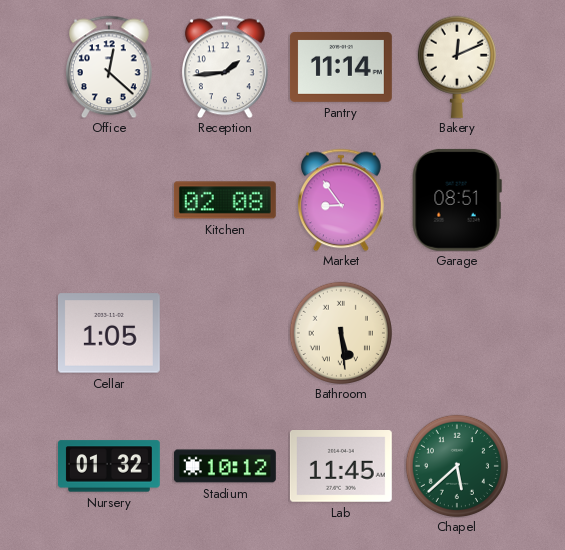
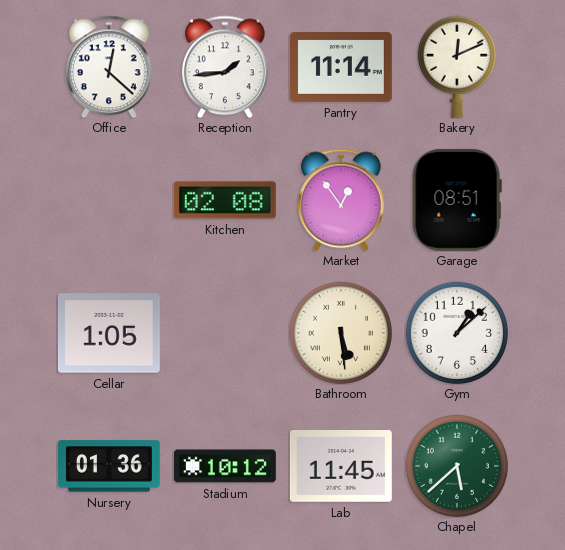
Market: 8:54 -> 12:54
Gym: none -> 1:08
Nursery: 01:32 -> 01:36
